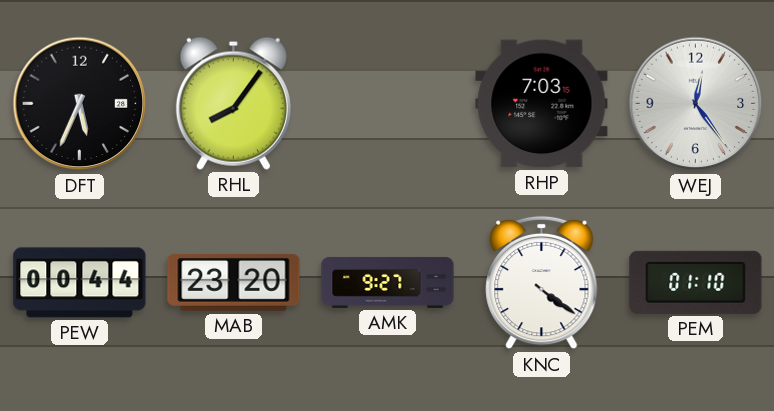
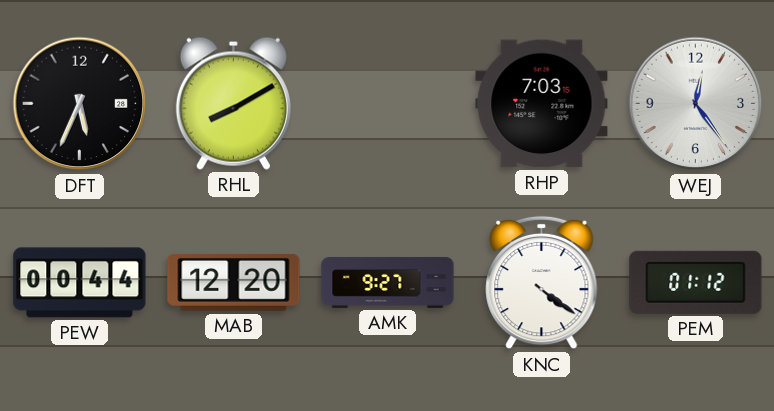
RHL: 8:06 -> 8:10
MAB: 23:20 -> 12:20
PEM: 01:10 -> 01:12
